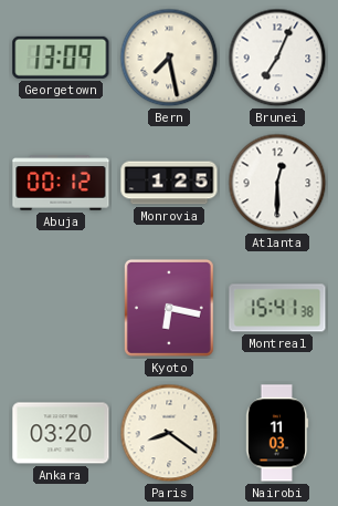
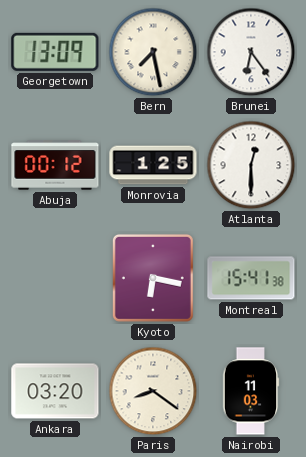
Brunei: 7:04 -> 6:24
